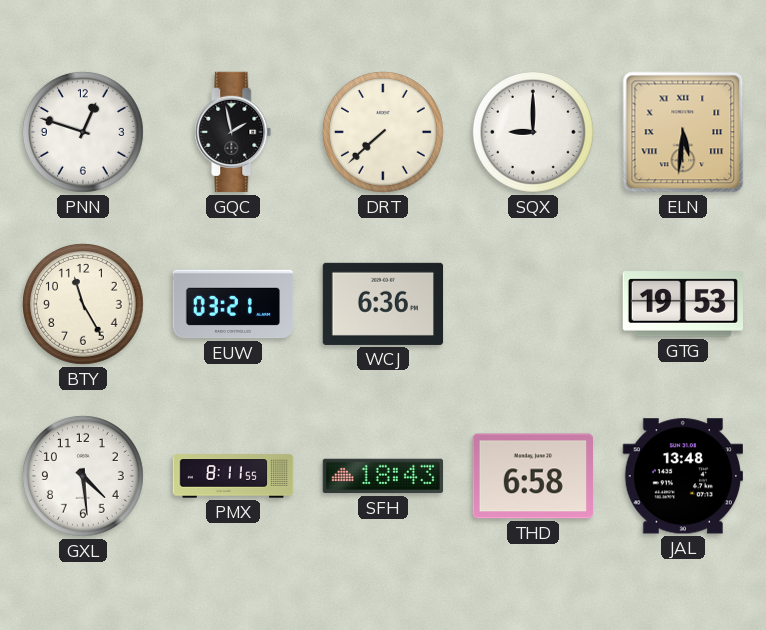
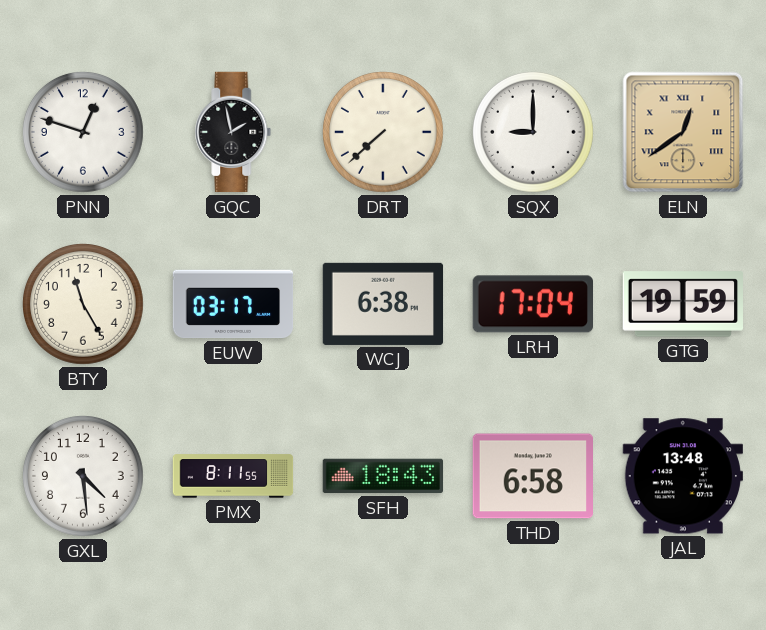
ELN: 5:31 -> 12:39
EUW: 03:21 -> 03:17
WCJ: 6:36 -> 6:38
LRH: none -> 17:04
GTG: 19:53 -> 19:59
